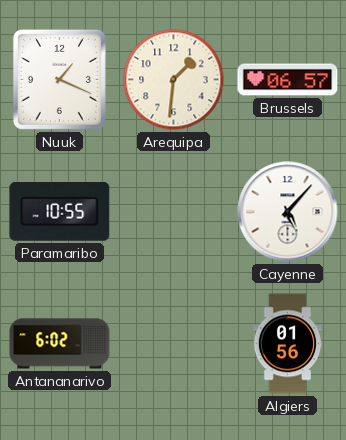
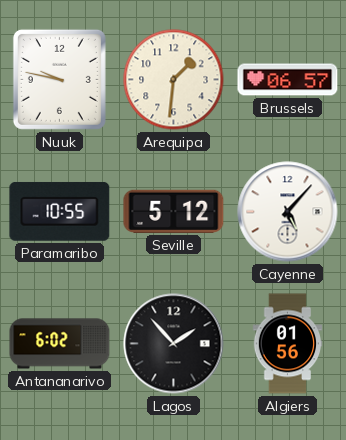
Nuuk: 1:19 -> 9:47
Seville: none -> 5:12
Lagos: none -> 1:53
